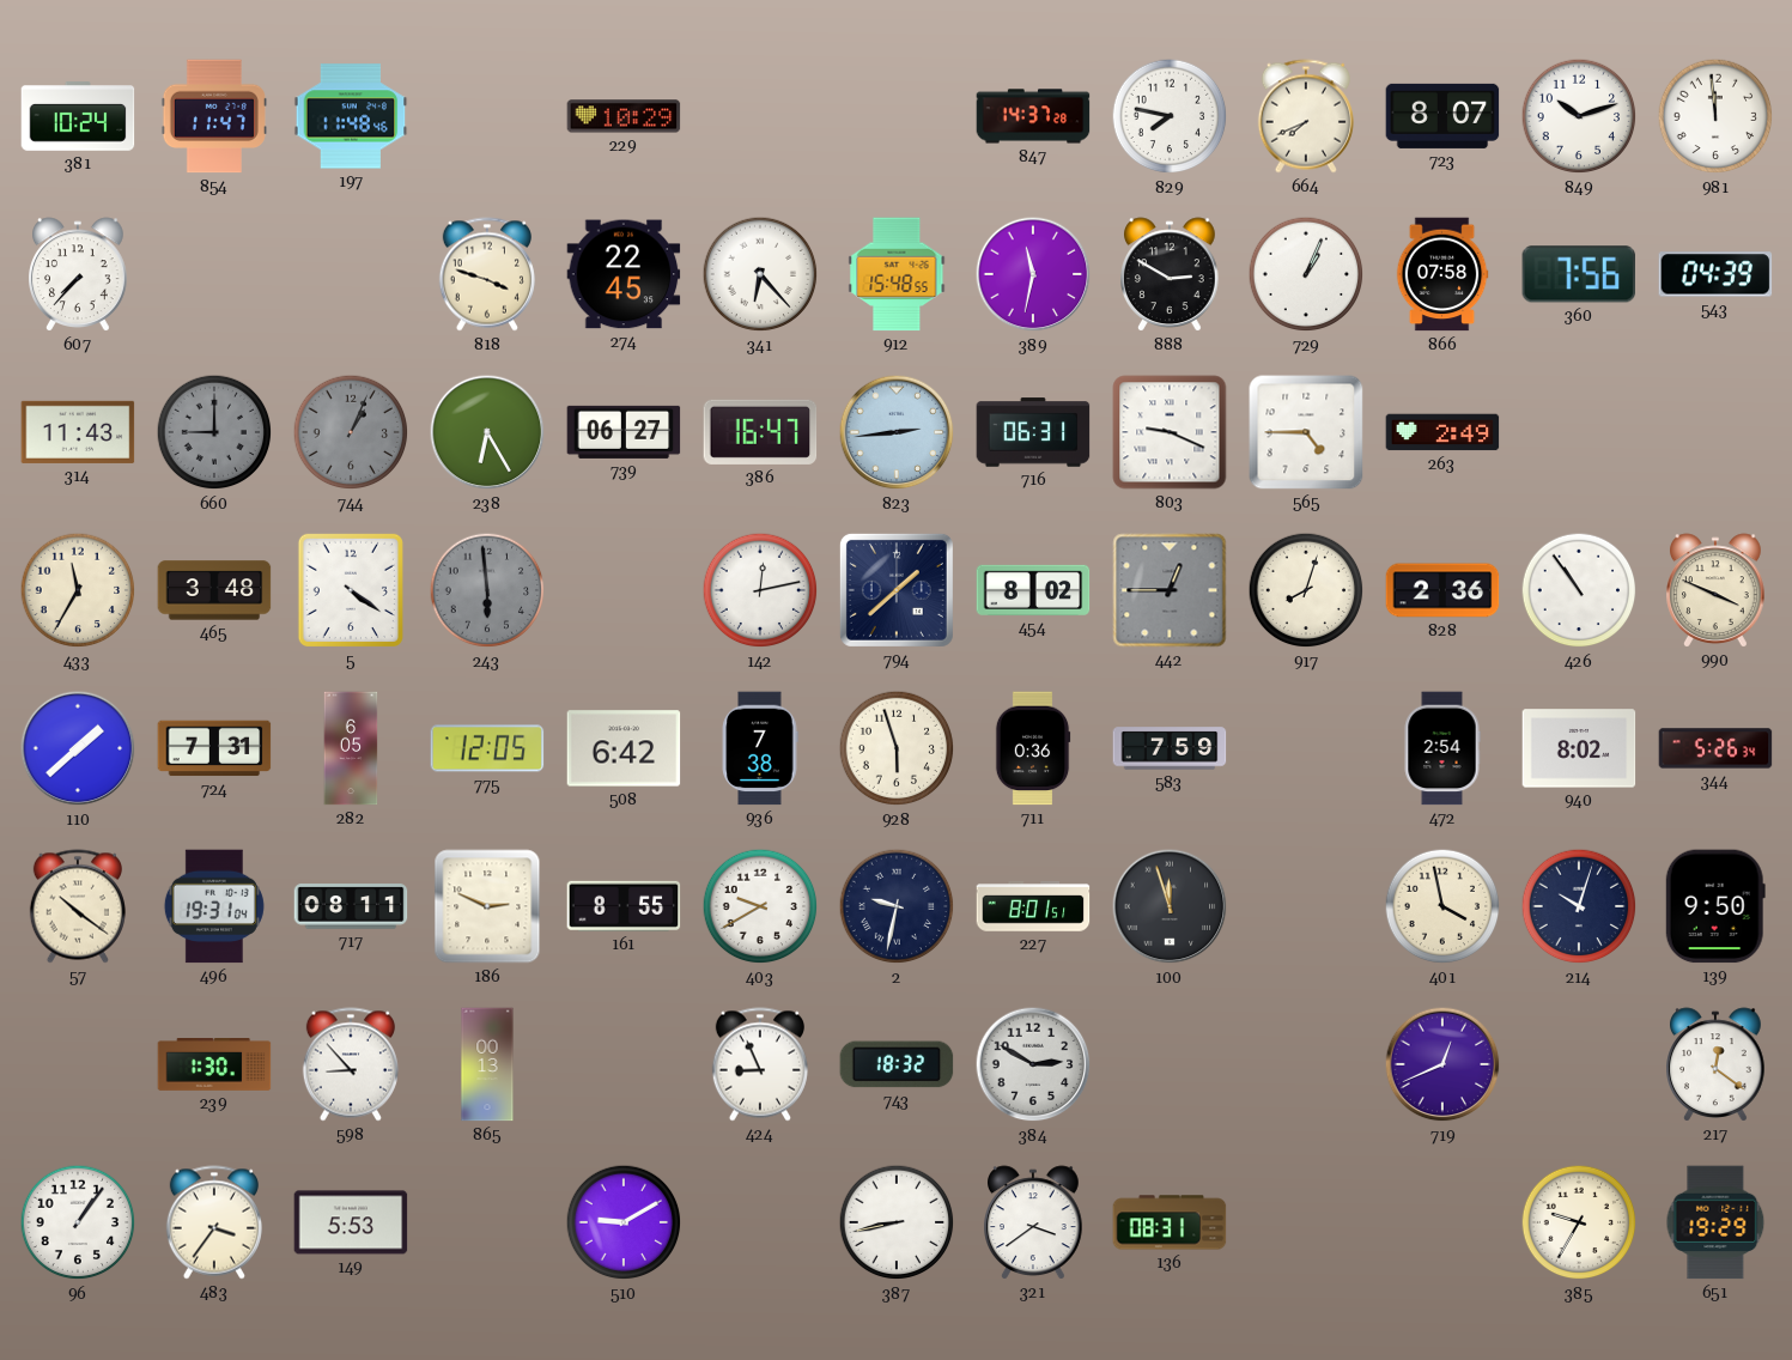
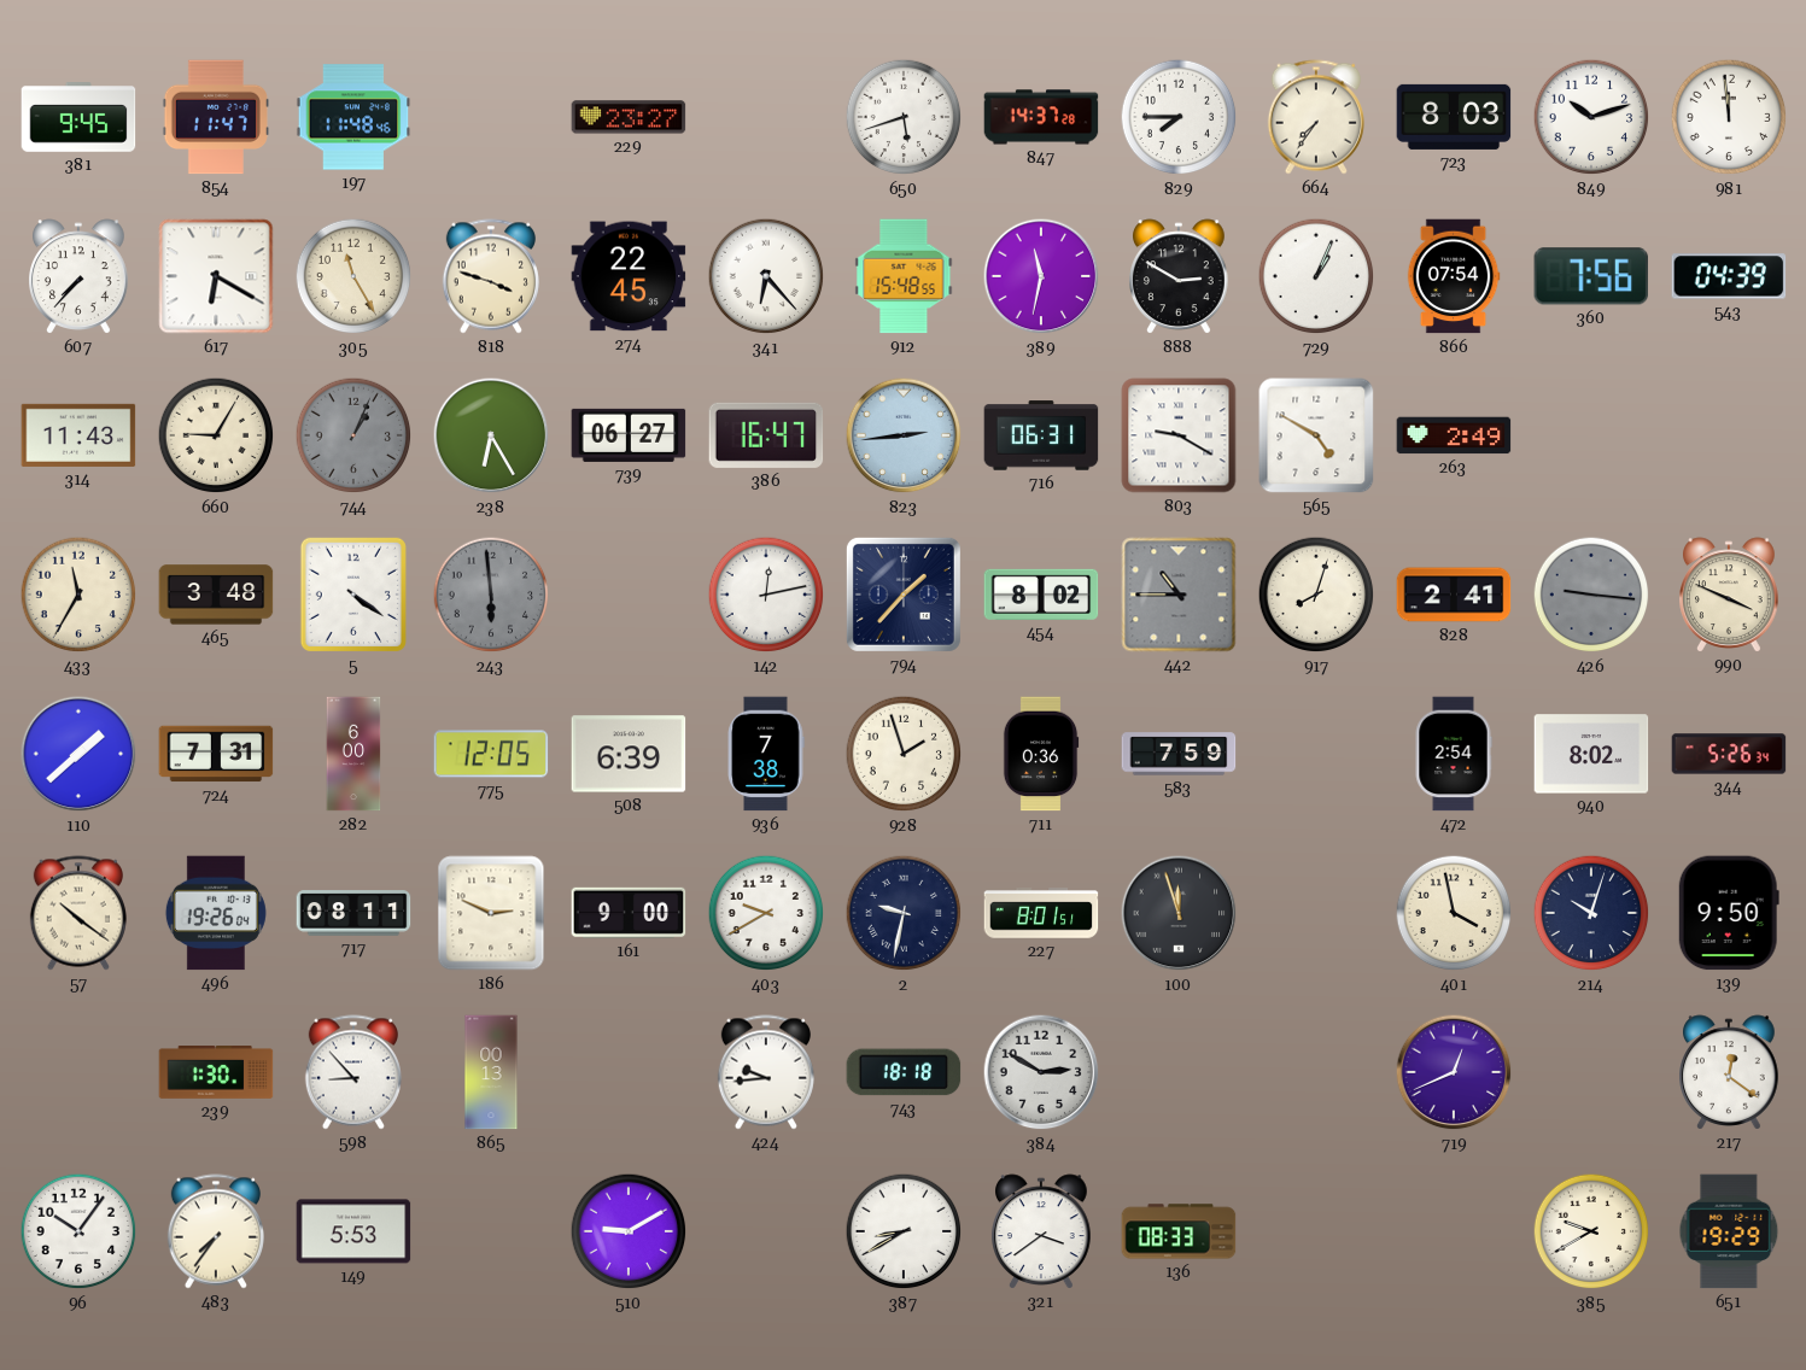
381: 10:24 -> 9:45
229: 10:29 -> 23:27
650: none -> 5:42
829: 7:47 -> 7:45
664: 7:41 -> 7:36
723: 8:07 -> 8:03
617: none -> 6:20
305: none -> 11:25
866: 07:58 -> 07:54
660: 9:00 -> 9:05
660 dial: grey -> cream
803: 9:19 -> 9:20
565: 4:45 -> 4:50
794: 1:38 -> 1:37
442: 12:45 -> 10:45
828: 2:36 -> 2:41
426: 10:54 -> 9:16
426 dial: white -> grey
282: 6:05 -> 6:00
508: 6:42 -> 6:39
928: 5:57 -> 1:57
496: 19:31 -> 19:26
161: 8:55 -> 9:00
424: 8:56 -> 9:44
743: 18:32 -> 18:18
96: 1:06 -> 10:06
483: 3:36 -> 7:36
387: 8:43 -> 8:40
136: 08:31 -> 08:33
385: 9:35 -> 9:40
